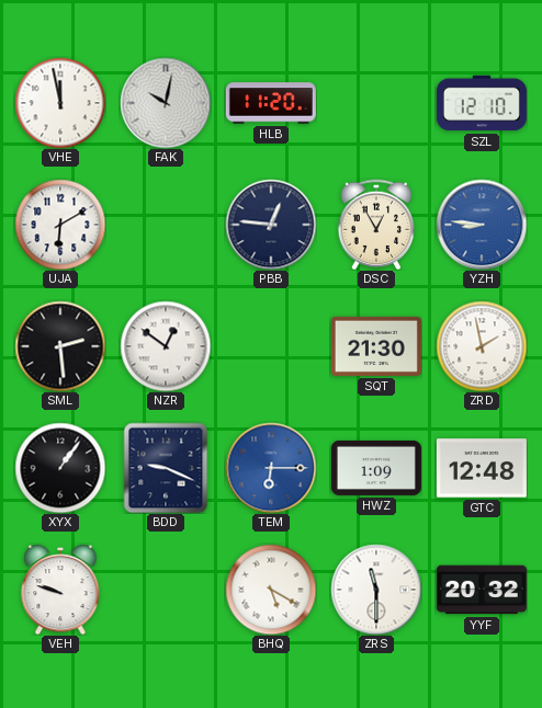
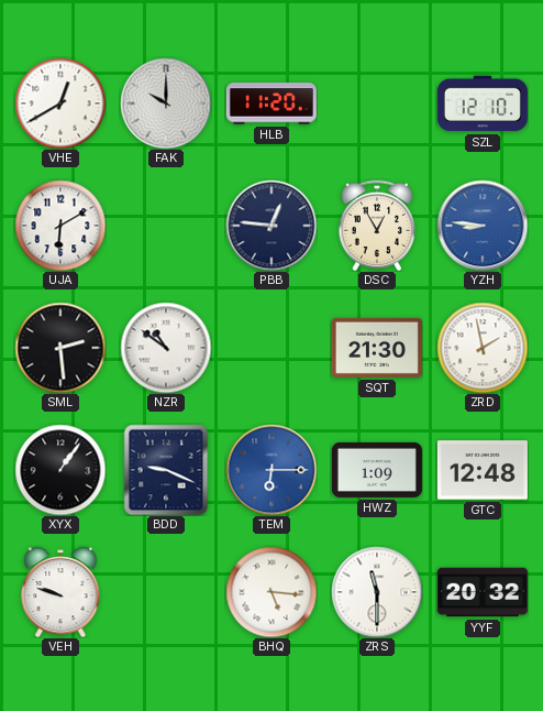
VHE: 11:58 -> 12:40
FAK: 10:02 -> 10:00
NZR: 12:51 -> 10:51
BHQ: 5:20 -> 5:16
